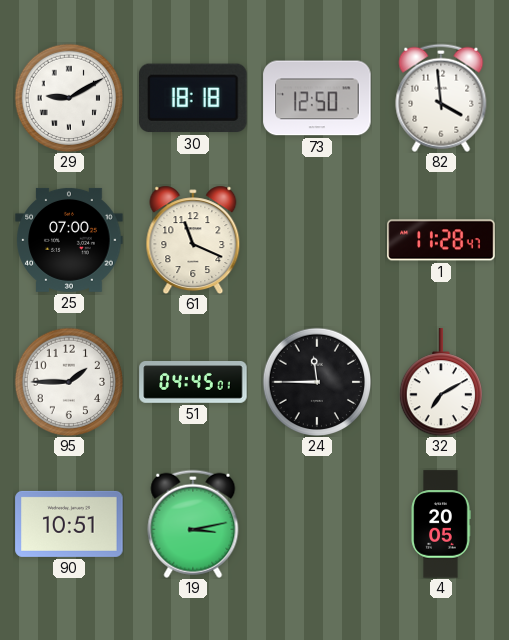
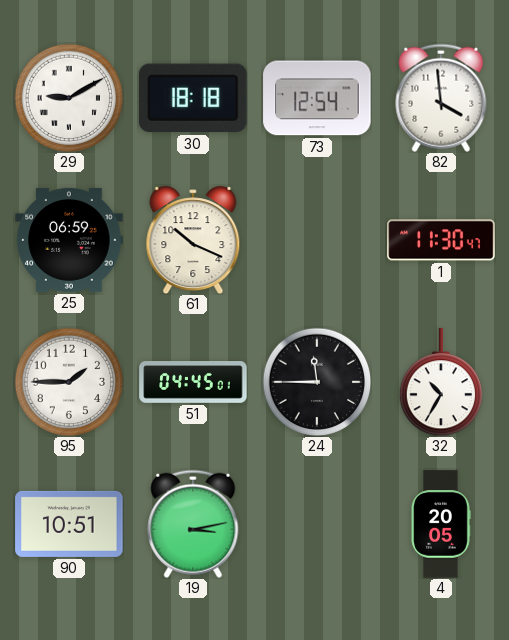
73: 12:50 -> 12:54
25: 07:00 -> 06:59
61: 11:19 -> 10:19
1: 11:28 -> 11:30
32: 7:10 -> 10:35
